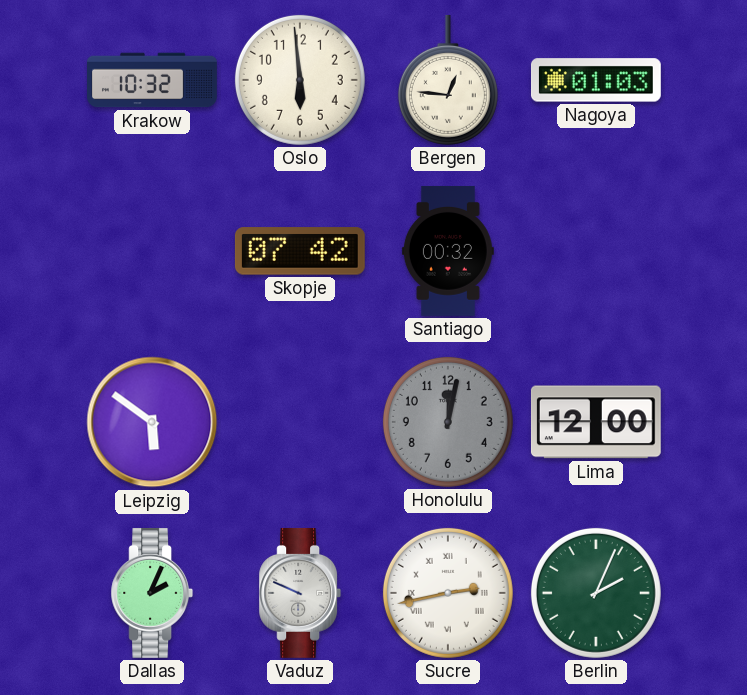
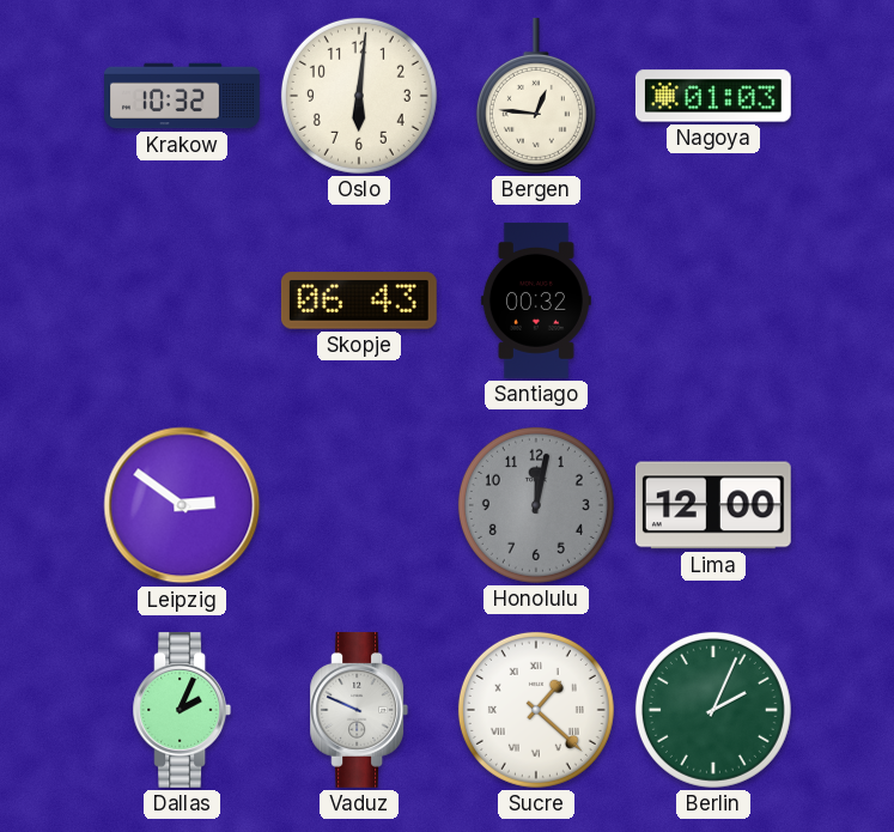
Oslo: 5:59 -> 6:01
Skopje: 07:42 -> 06:43
Leipzig: 5:51 -> 2:51
Sucre: 2:43 -> 1:22
